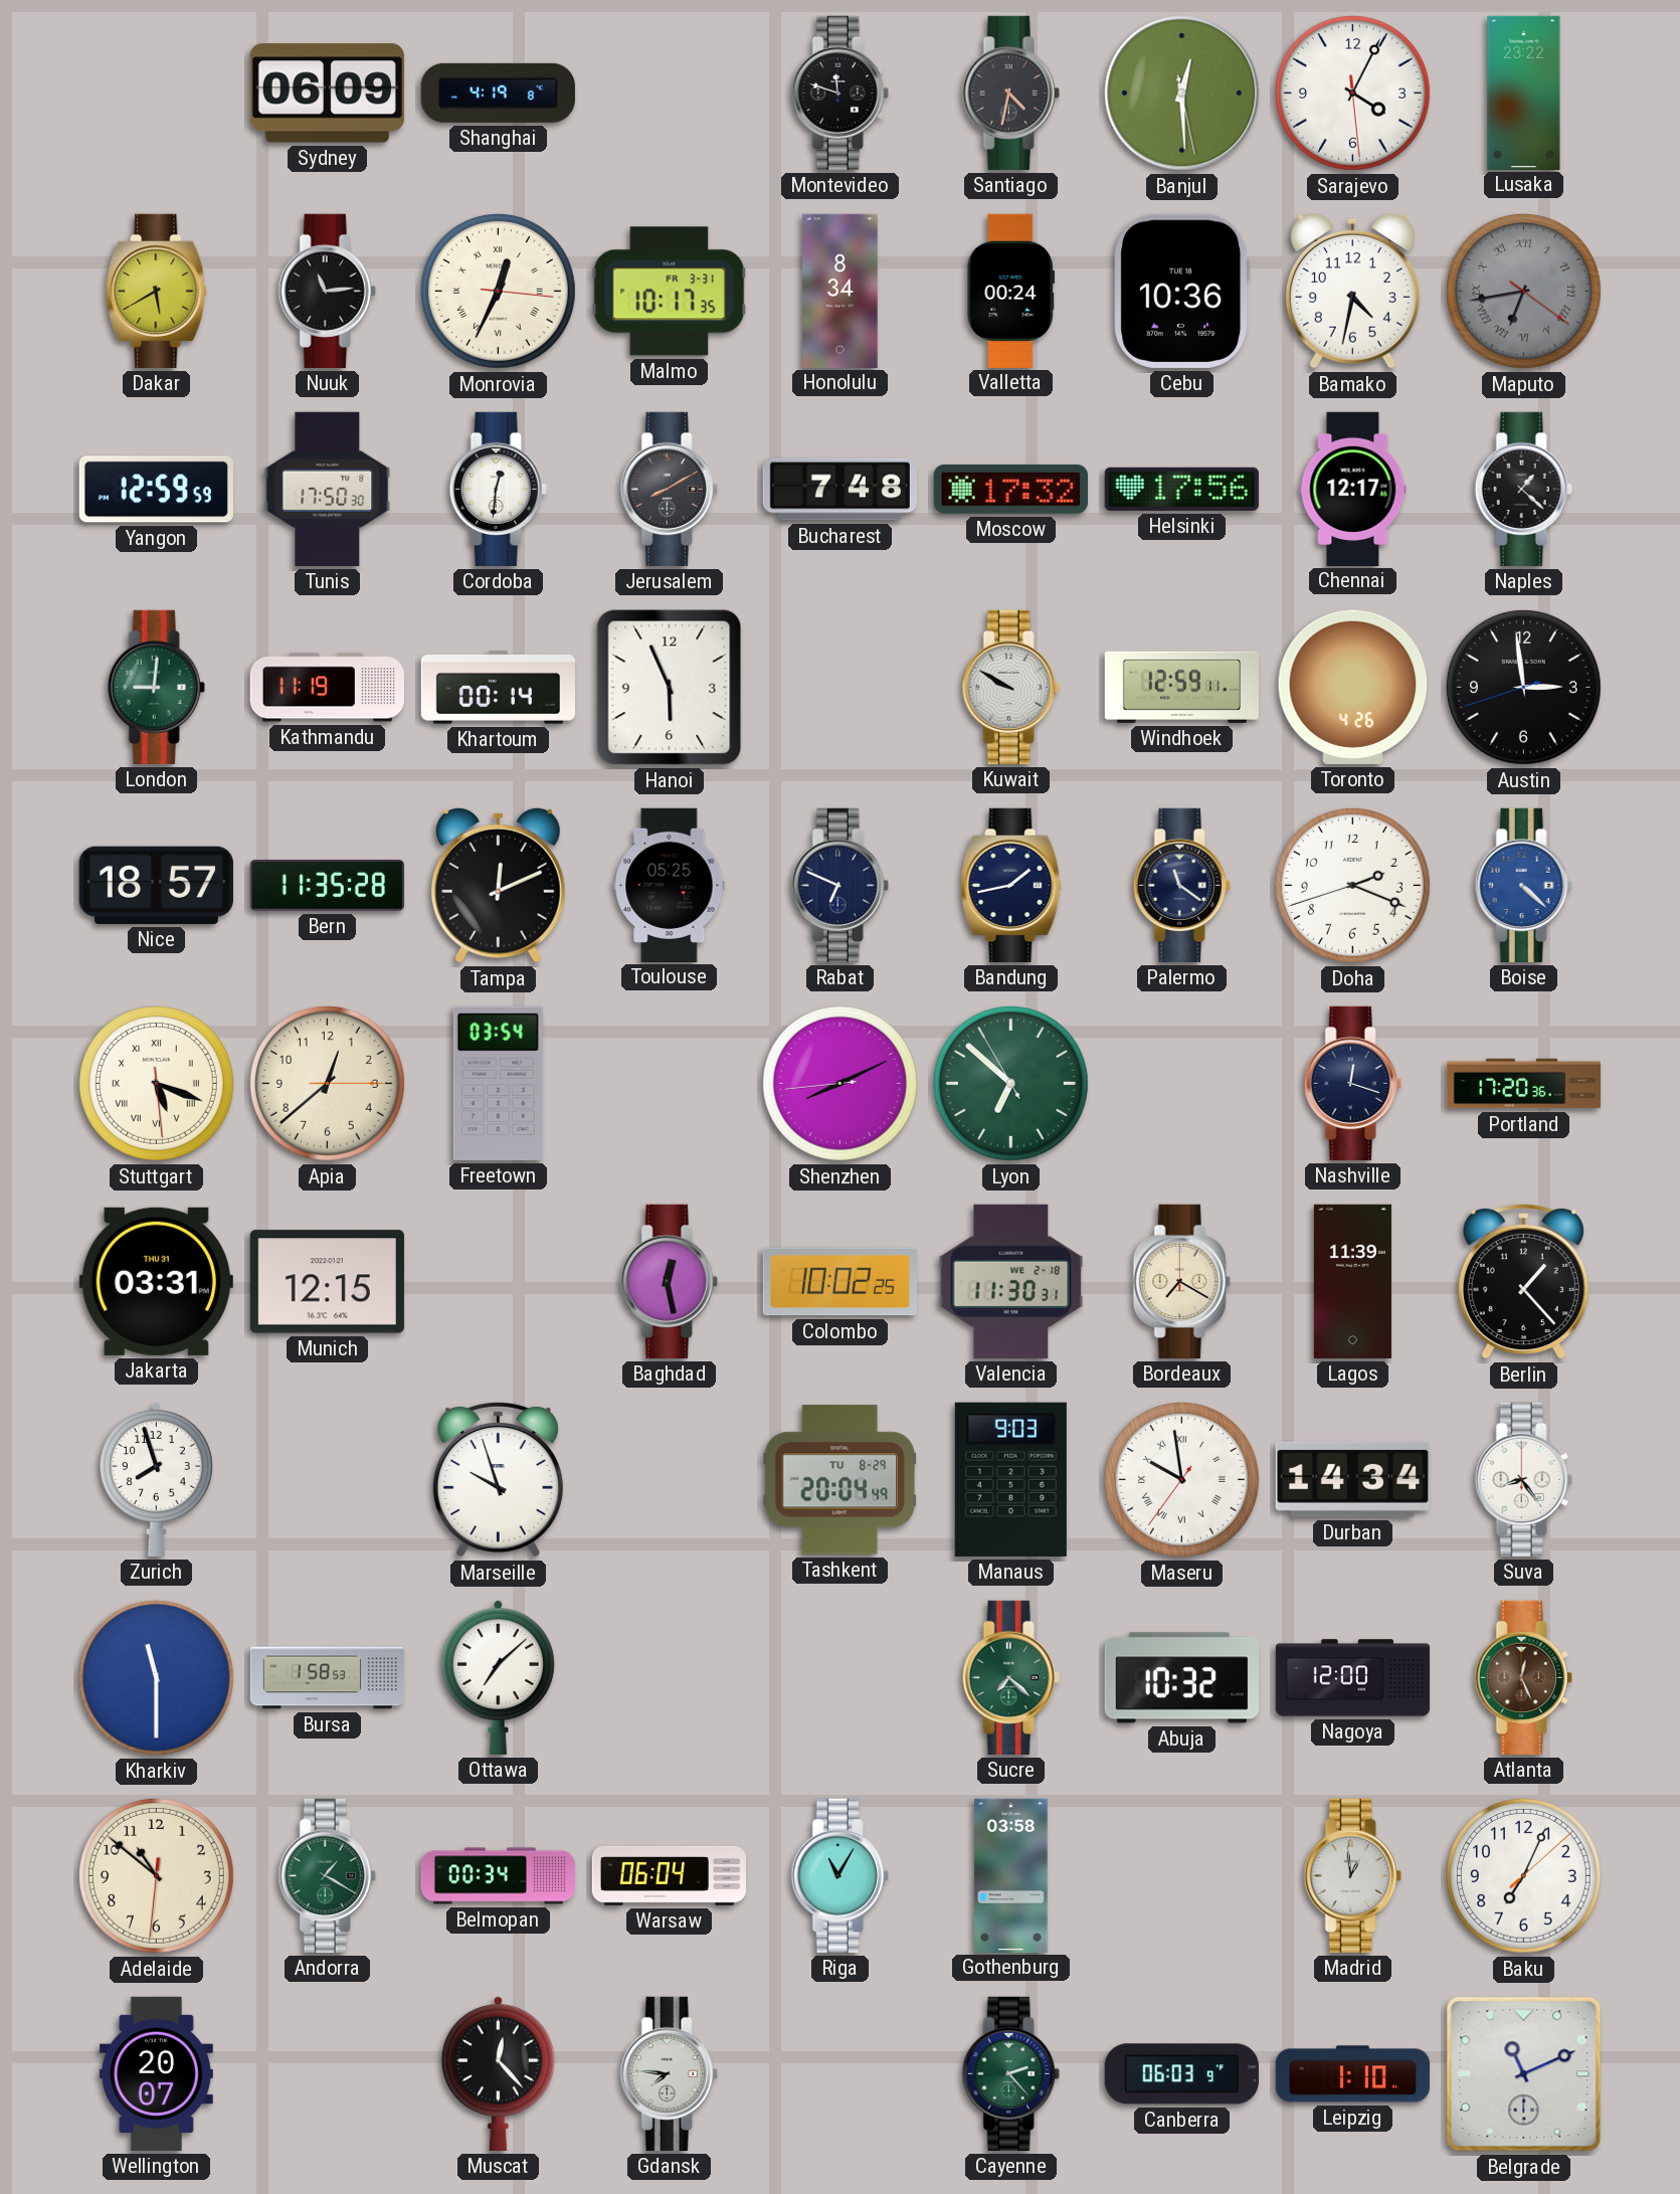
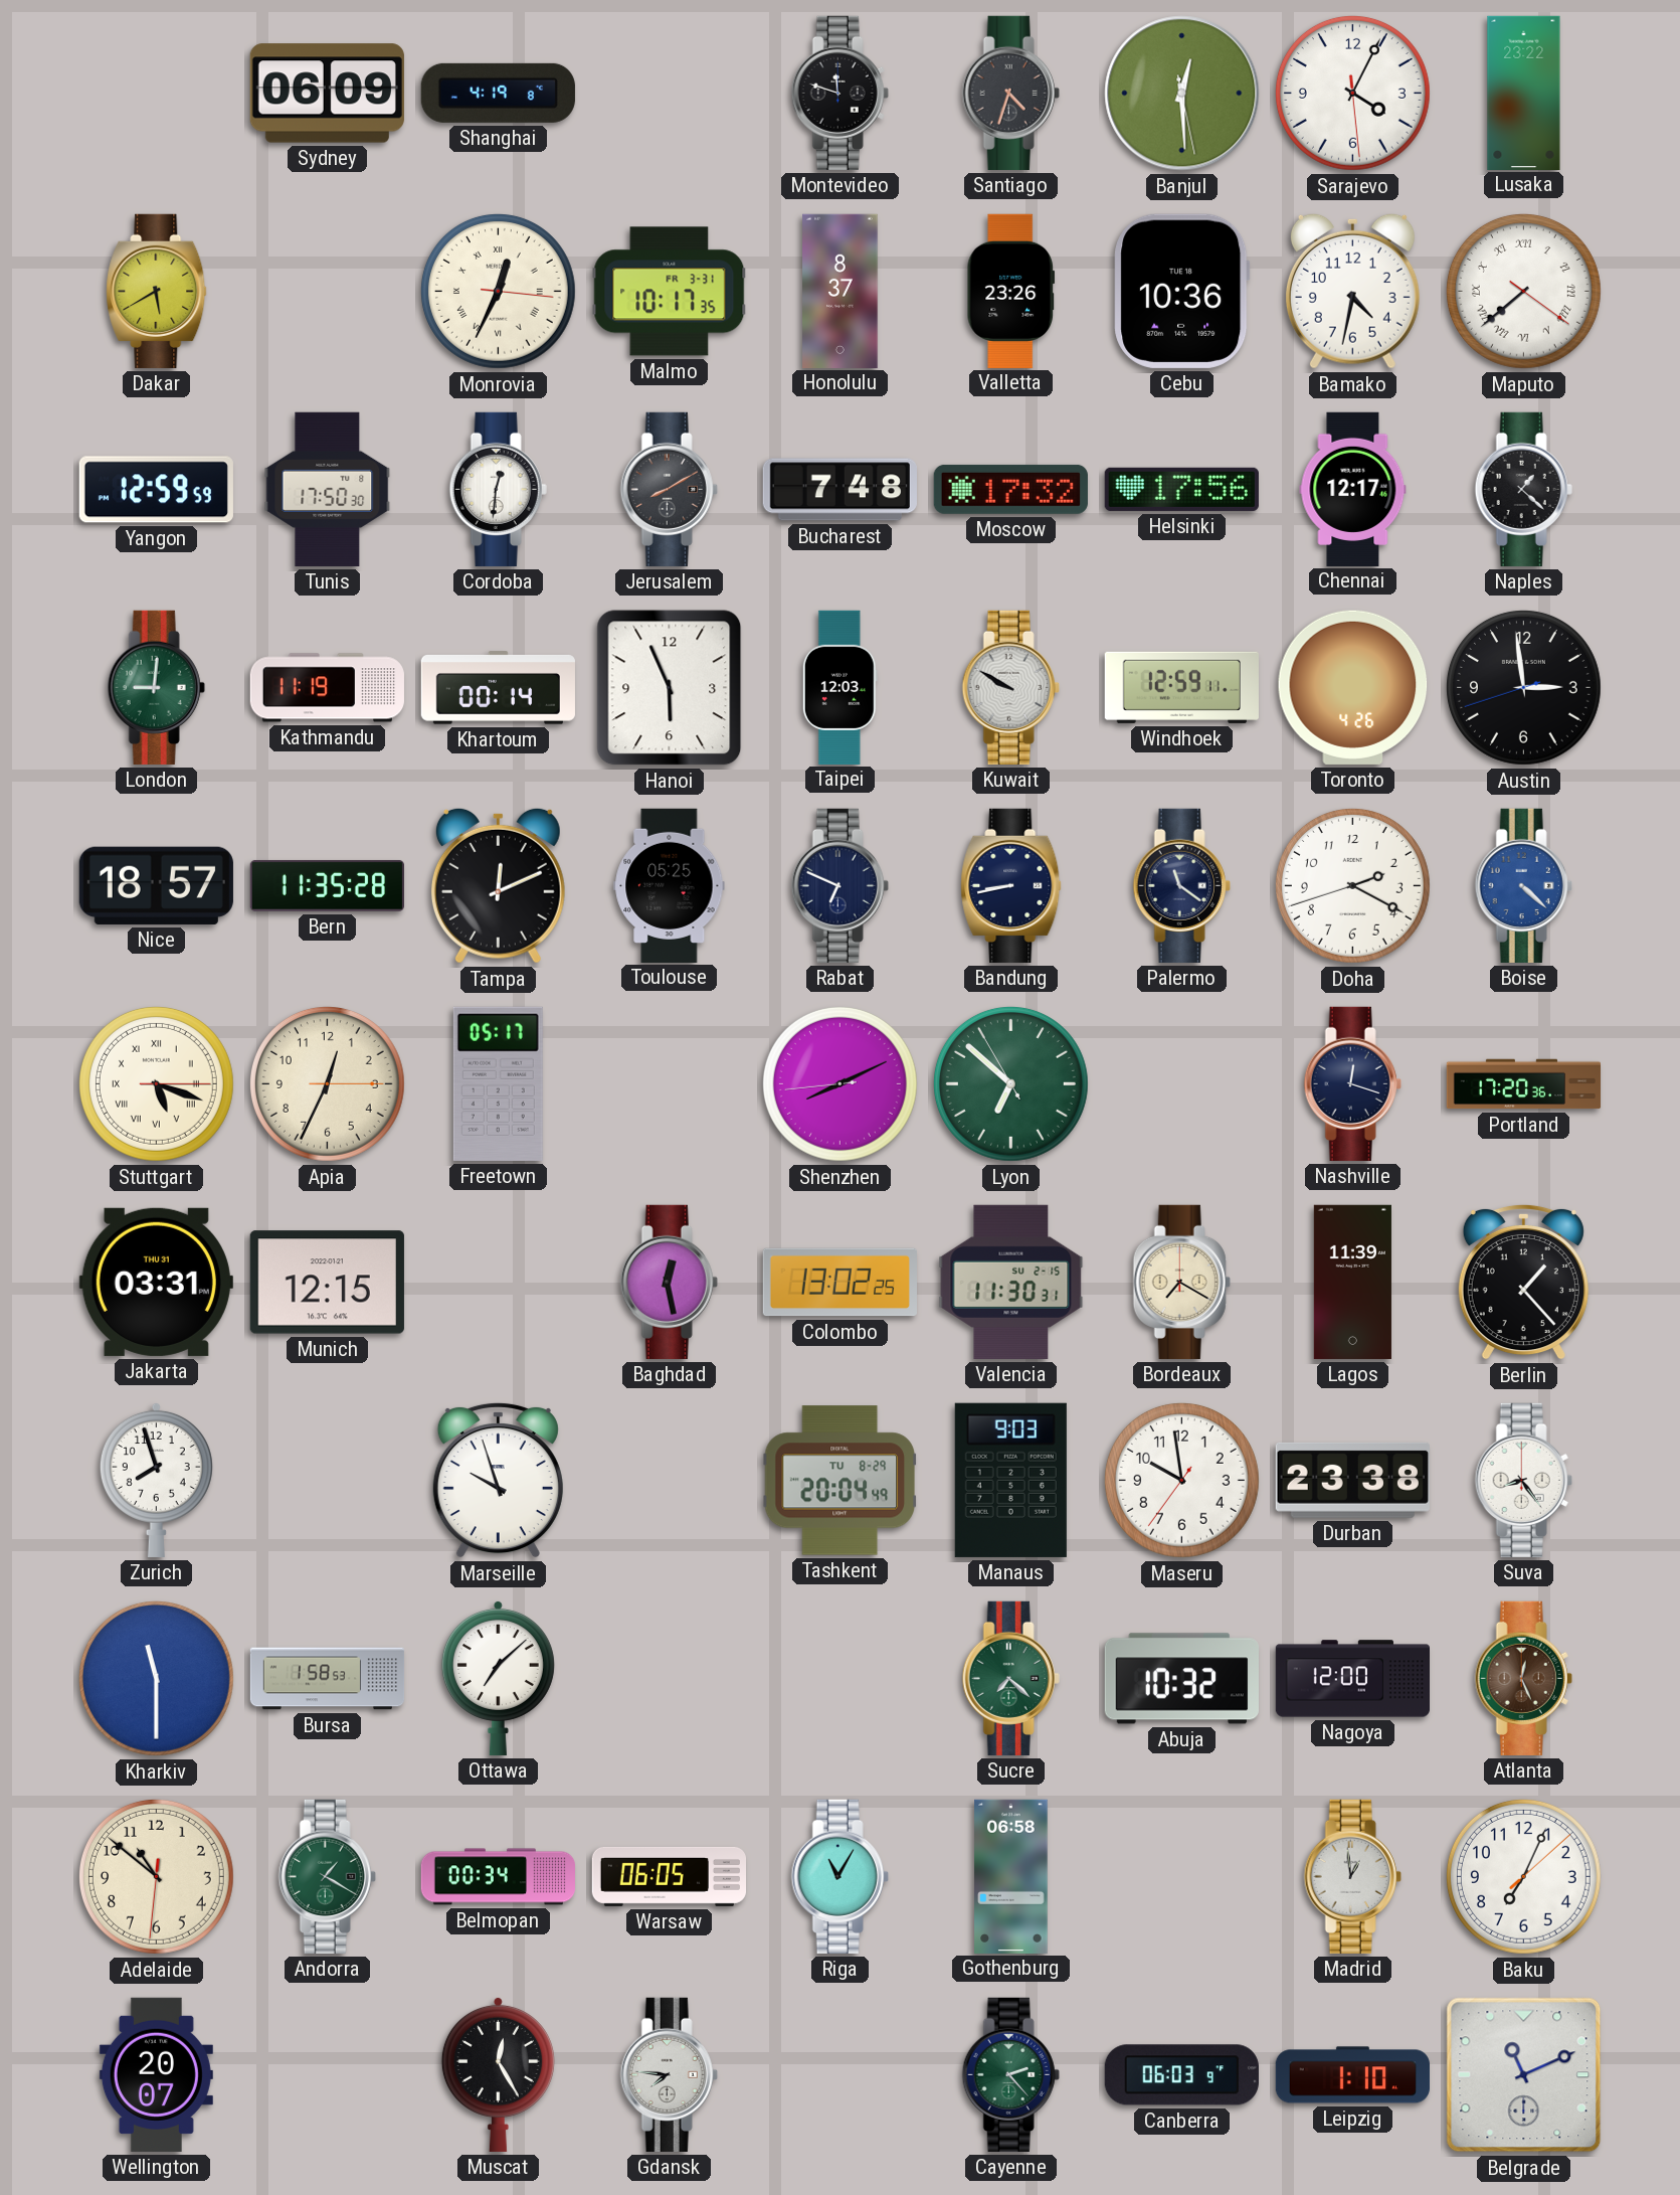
Santiago: 4:32 -> 4:33
Nuuk: 11:14 -> none
Honolulu: 8:34 -> 8:37
Valletta: 00:24 -> 23:26
Maputo: 6:43 -> 7:38
Maputo dial: grey -> white
Taipei: none -> 12:03
Bandung: 1:43 -> 8:43
Doha: 2:18 -> 2:19
Stuttgart: 5:18:29 -> 5:18:15
Apia: 12:38 -> 12:34
Freetown: 03:54 -> 05:17
Colombo: 10:02 -> 13:02
Valencia date: WE 2-18 -> SU 2-15
Maseru numerals: Roman -> Arabic
Durban: 14:34 -> 23:38
Warsaw: 06:04 -> 06:05
Gothenburg: 03:58 -> 06:58
Muscat: 12:23 -> 12:25
